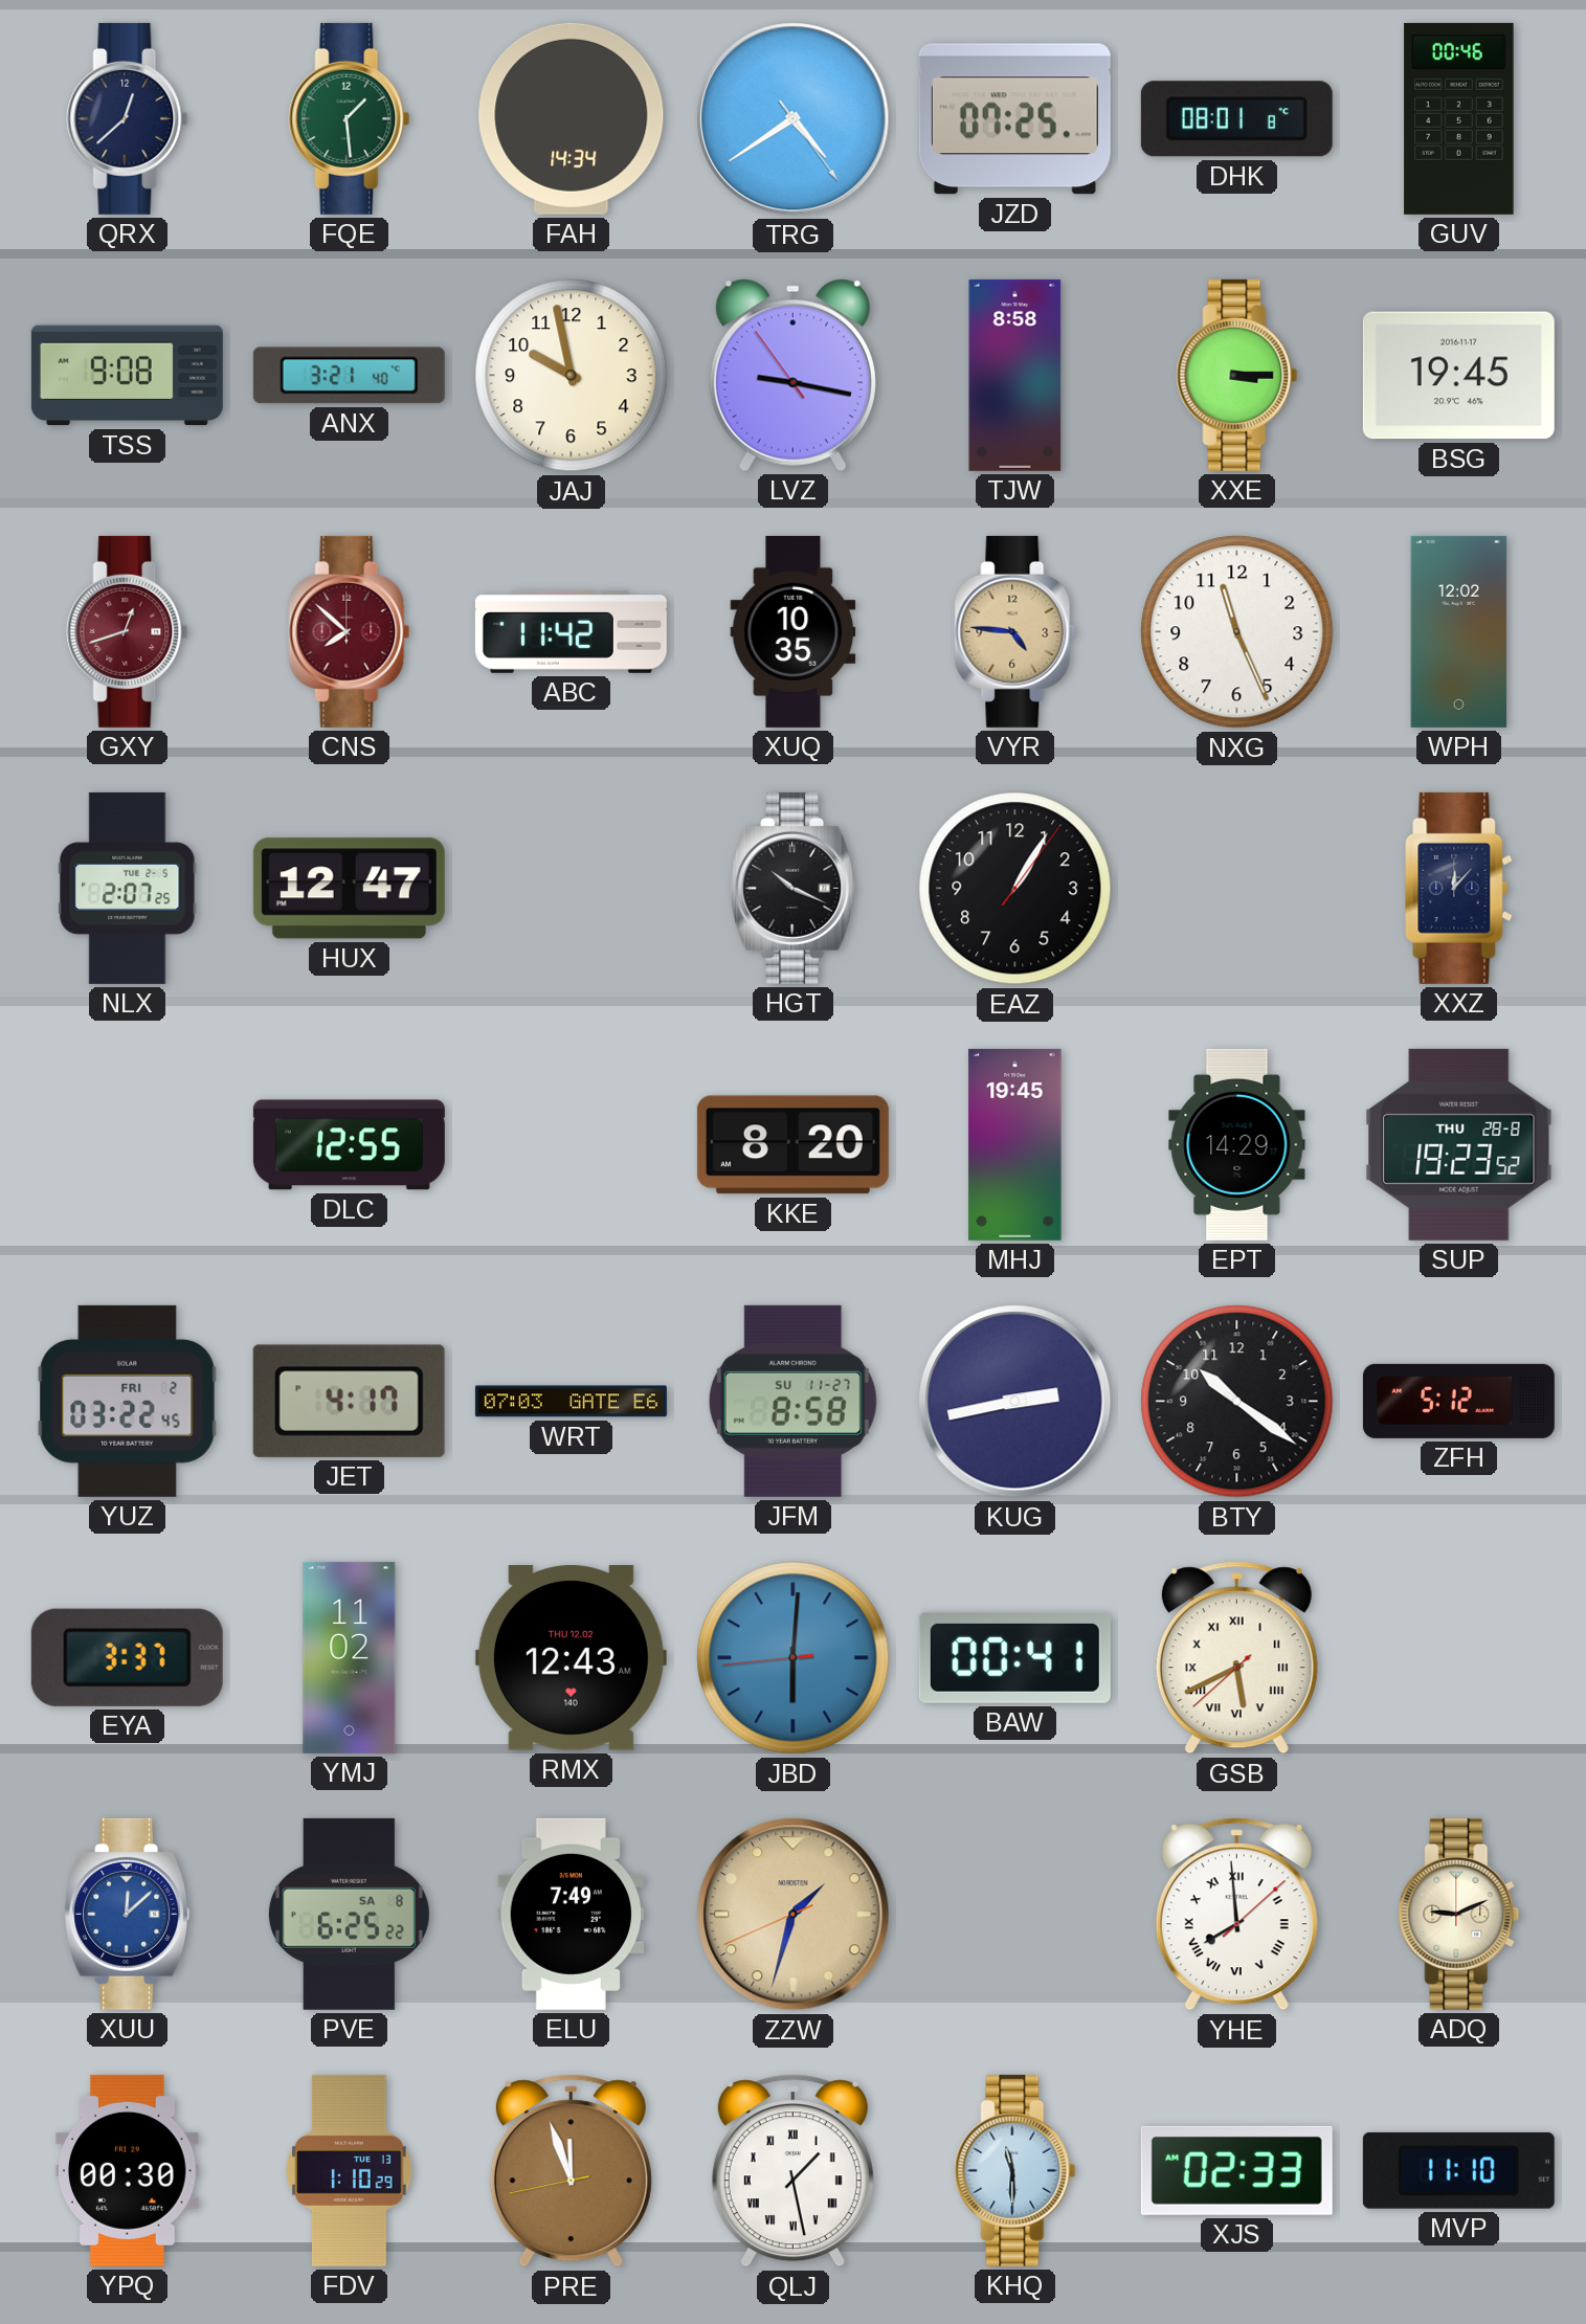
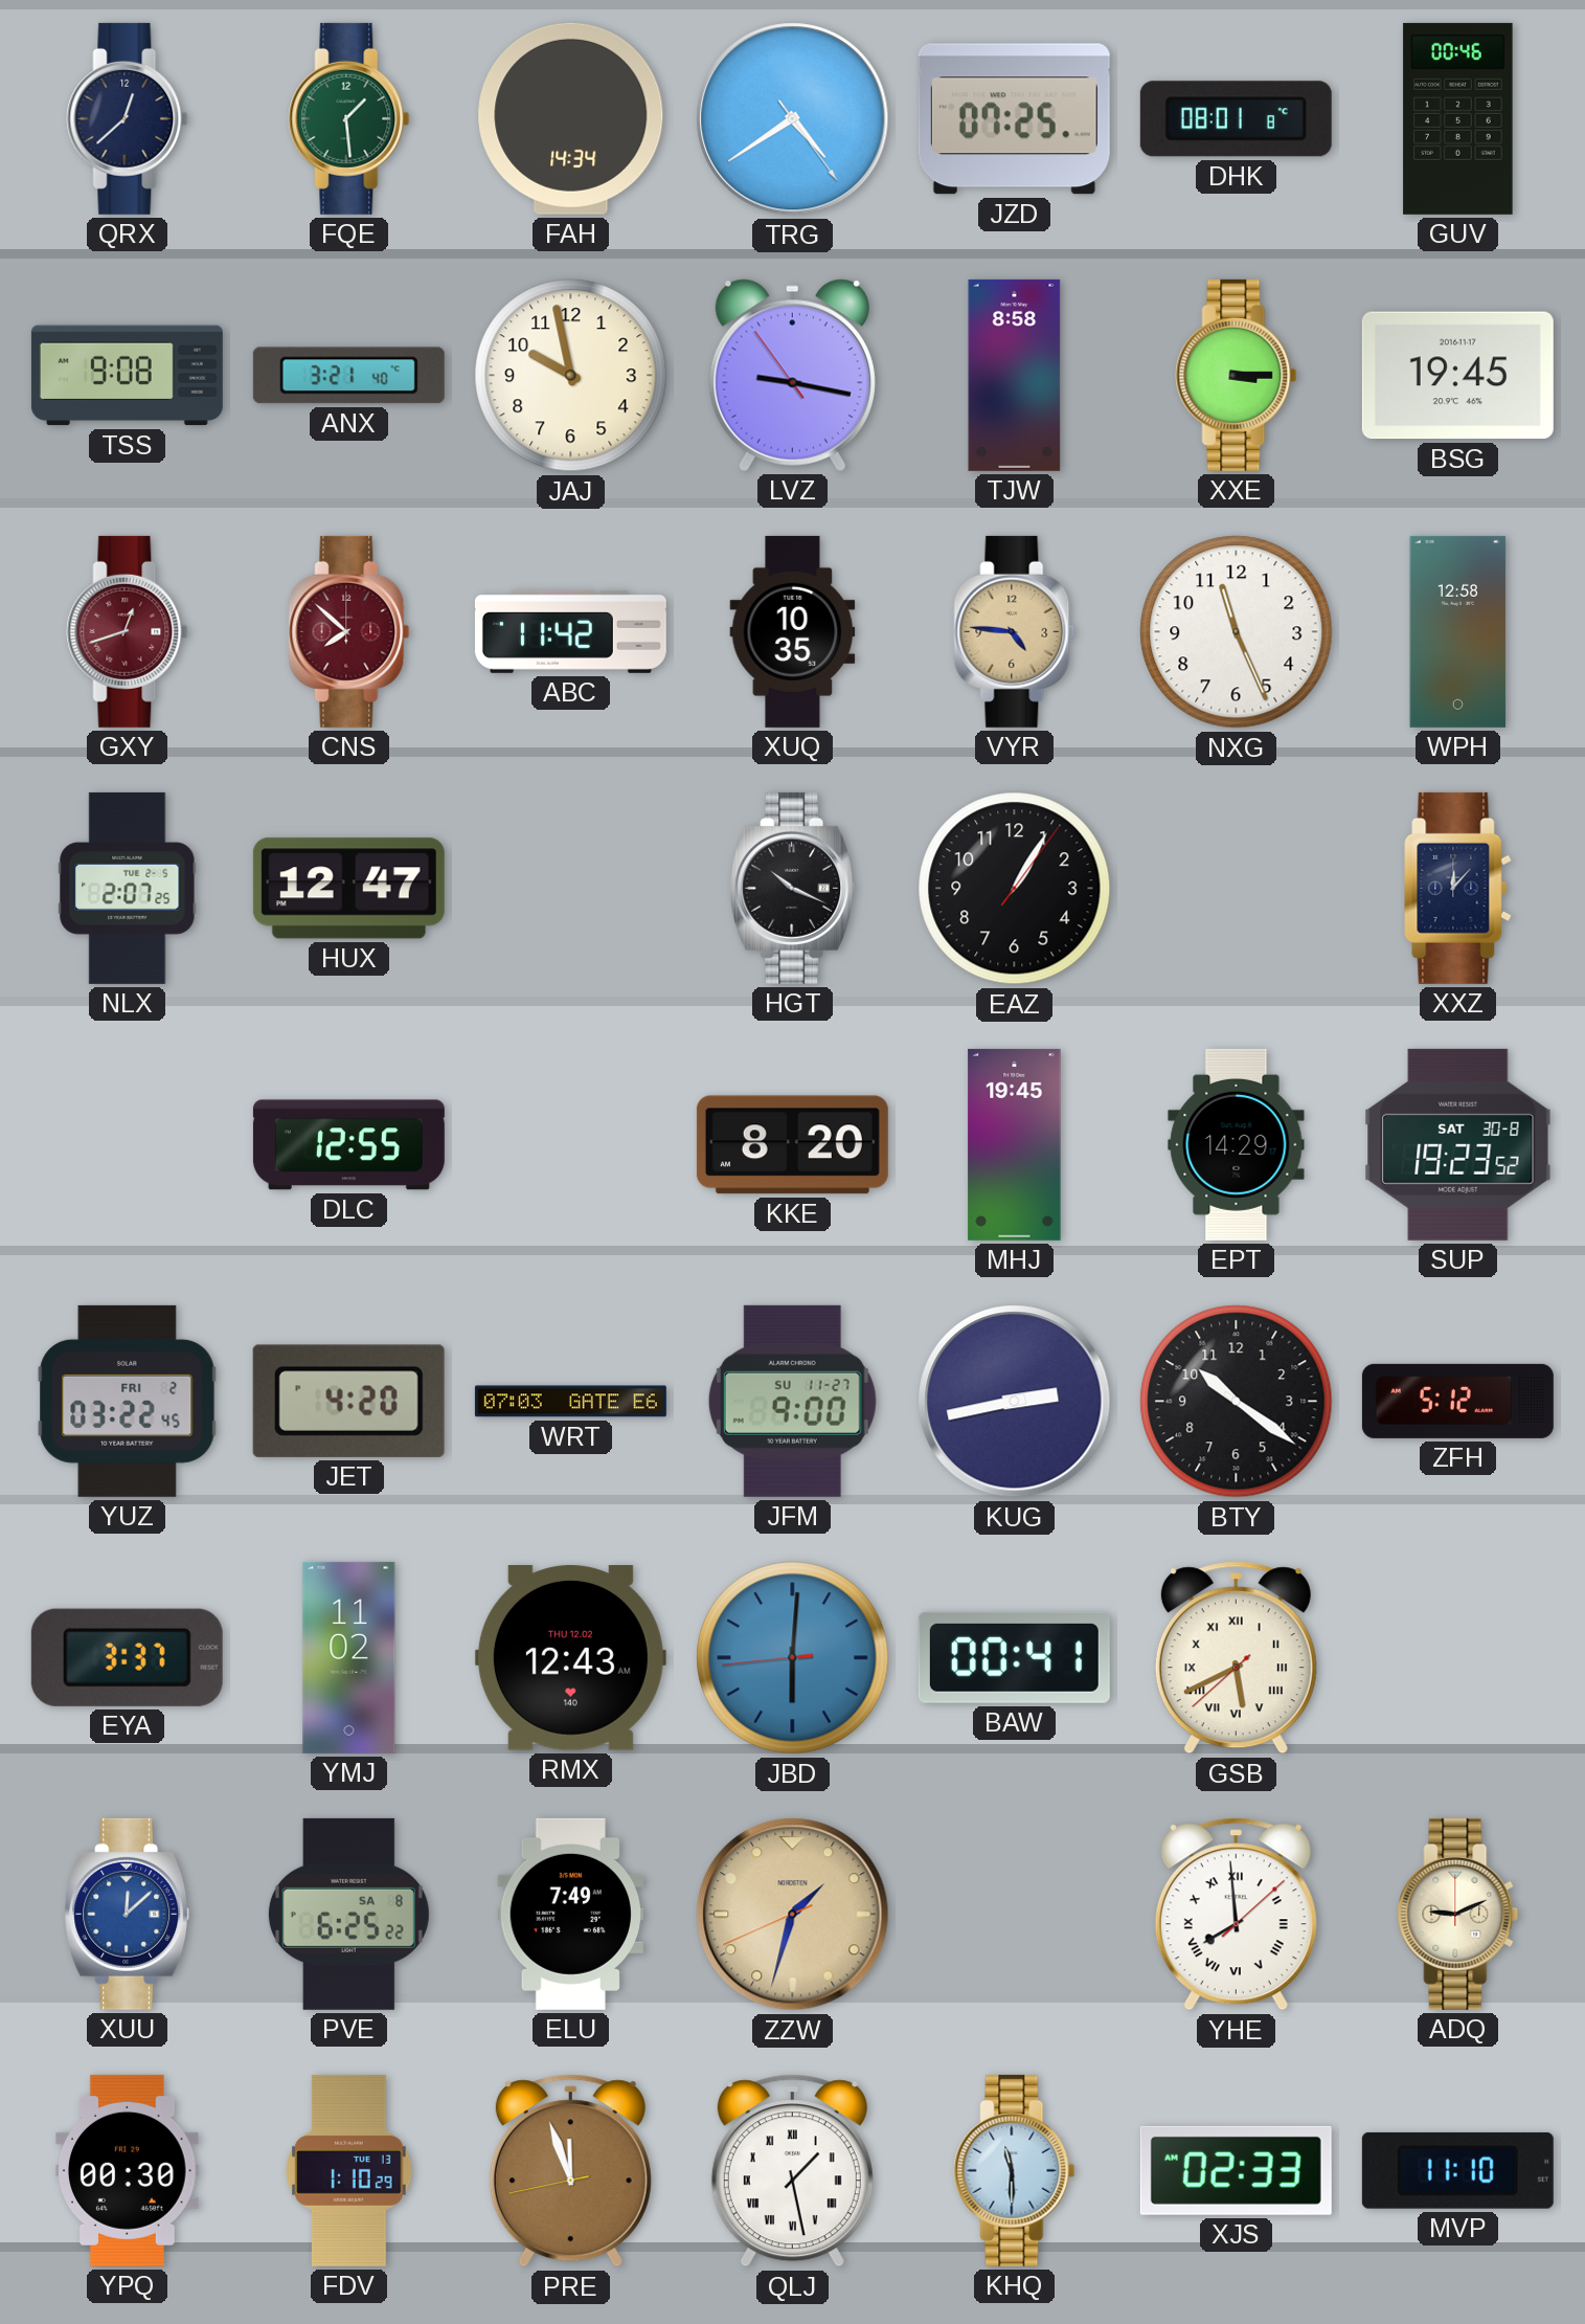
WPH: 12:02 -> 12:58
SUP date: THU 28-8 -> SAT 30-8
JET: 4:17 -> 4:20
JFM: 8:58 -> 9:00
